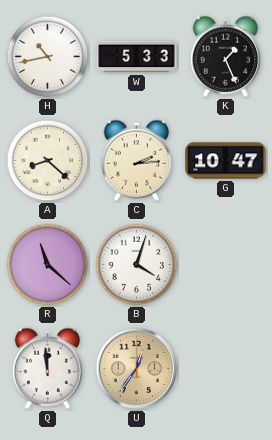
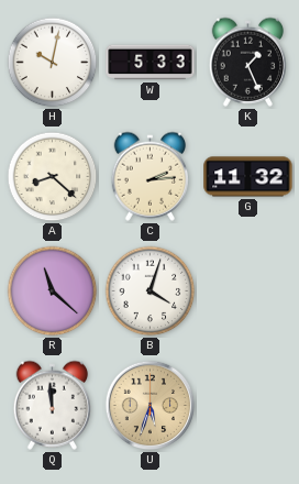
H: 10:43 -> 10:02
G: 10:47 -> 11:32
U: 12:36 -> 5:33
